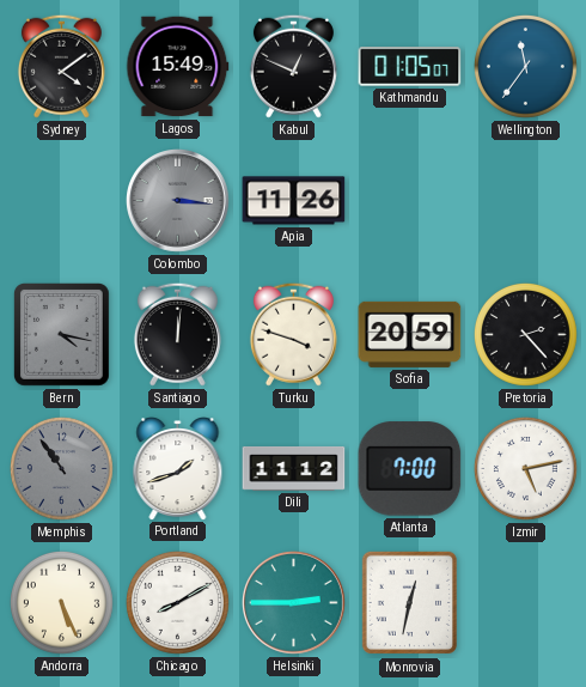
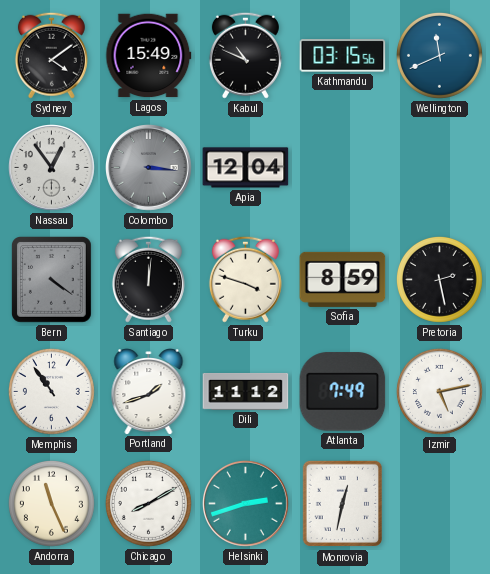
Kabul: 12:49 -> 10:49
Kathmandu: 01:05 -> 03:15
Wellington: 11:36 -> 11:41
Nassau: none -> 12:54
Apia: 11:26 -> 12:04
Bern: 4:17 -> 4:21
Sofia: 20:59 -> 8:59
Pretoria: 2:23 -> 2:28
Memphis dial: grey -> white
Atlanta: 7:00 -> 7:49
Andorra: 5:26 -> 11:26
Helsinki: 2:45 -> 2:42
